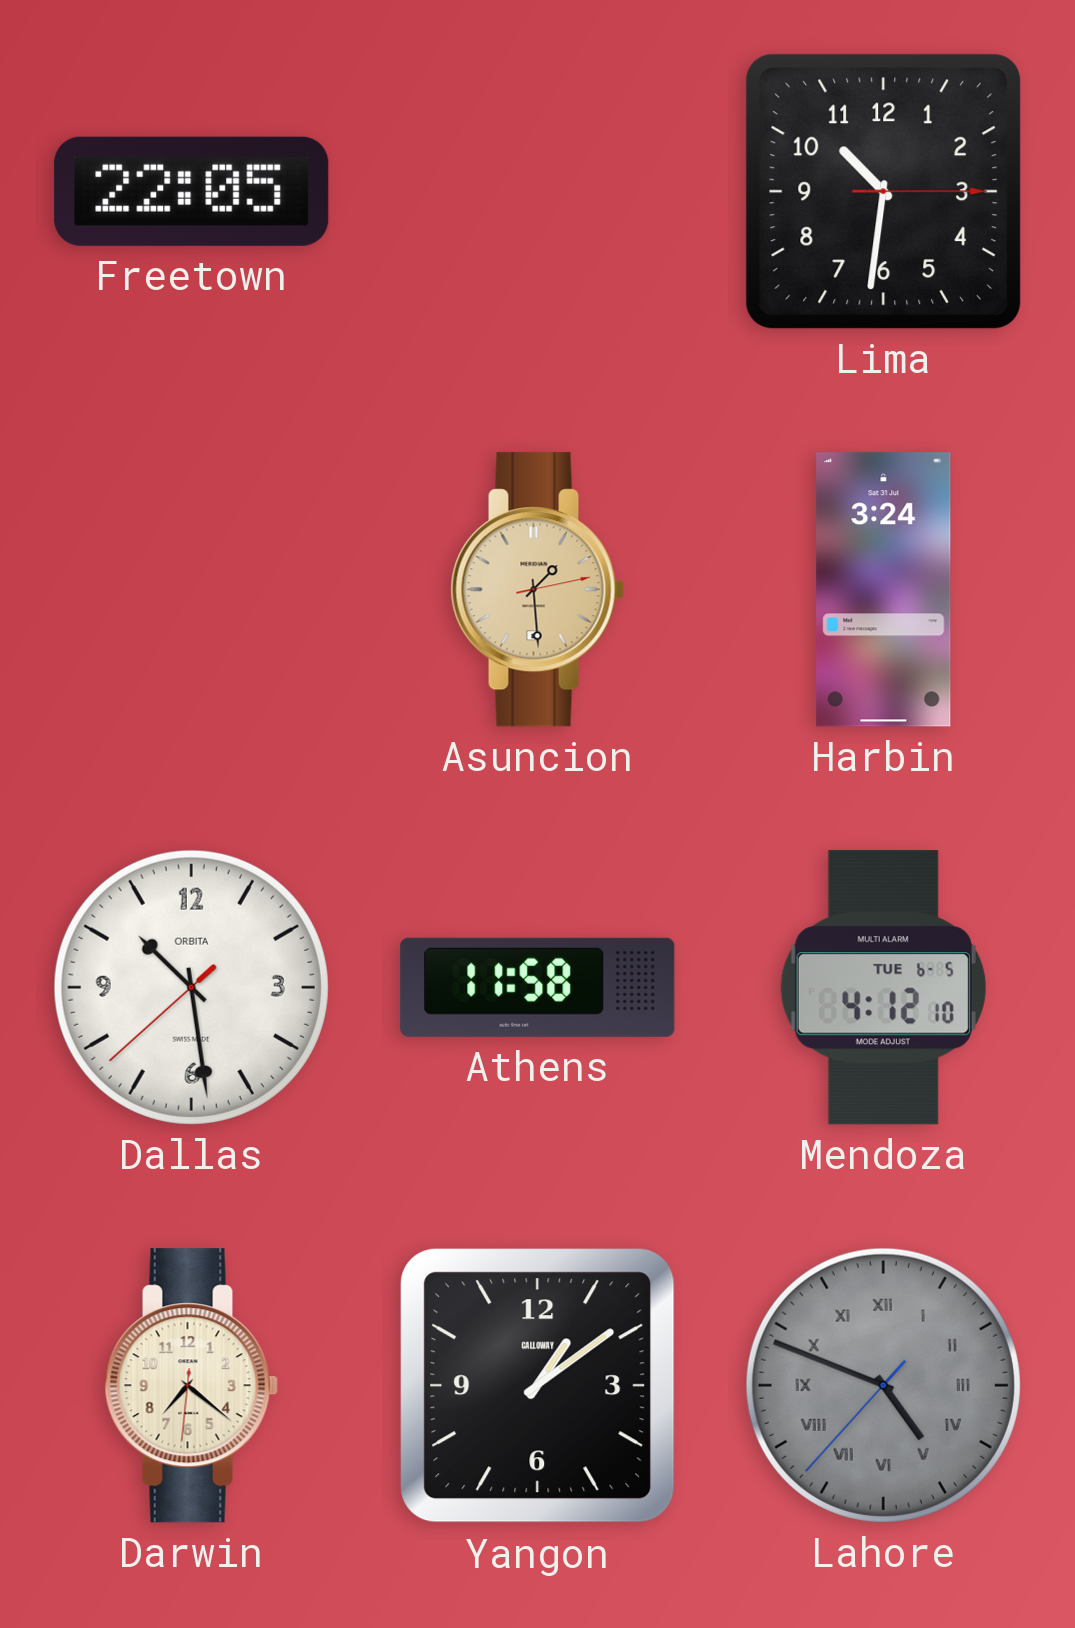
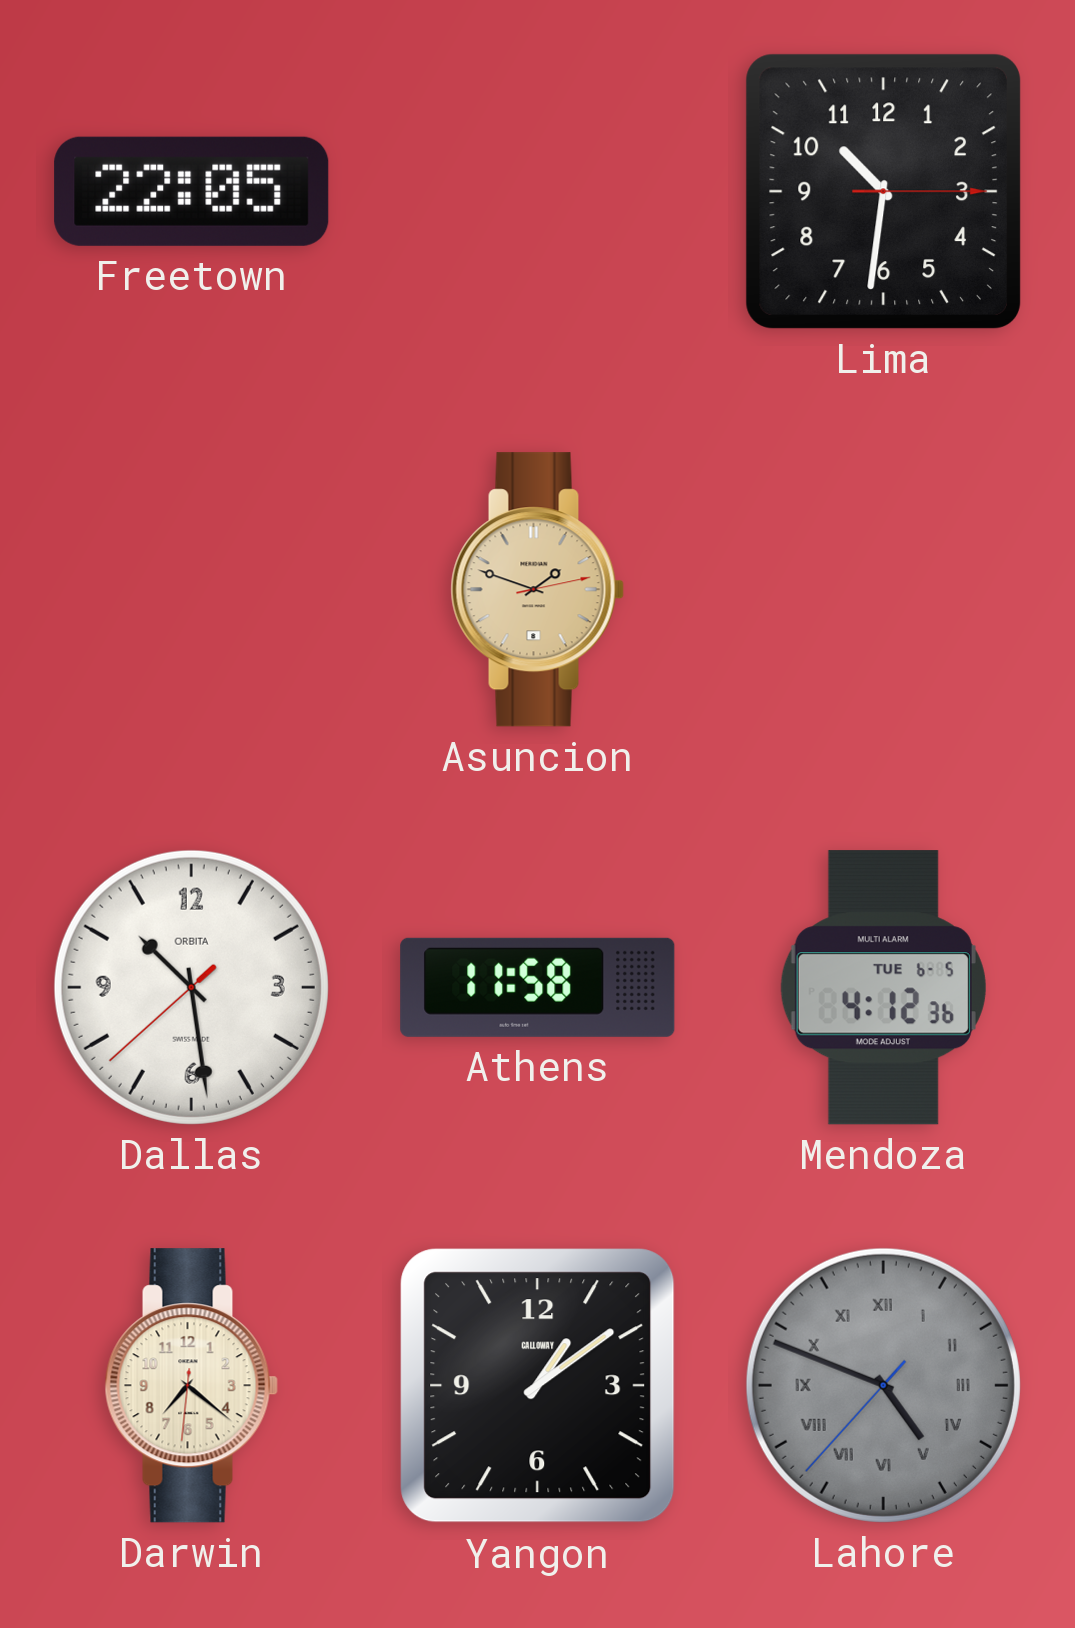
Asuncion: 1:29 -> 1:48
Harbin: 3:24 -> none
Mendoza: 4:12:10 -> 4:12:36
